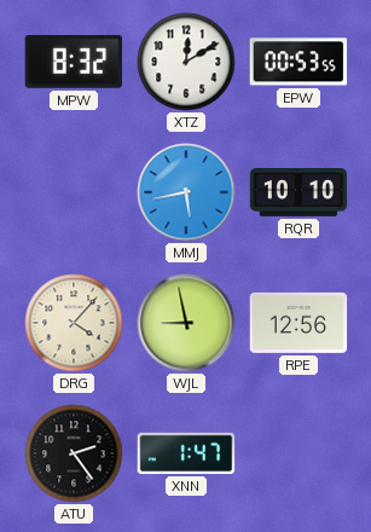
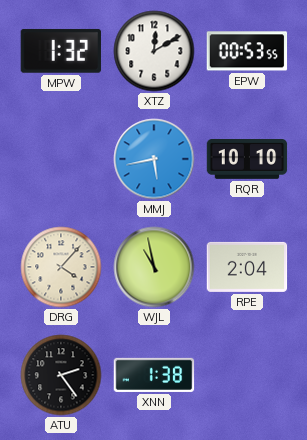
MPW: 8:32 -> 1:32
WJL: 8:58 -> 10:58
RPE: 12:56 -> 2:04
XNN: 1:47 -> 1:38
